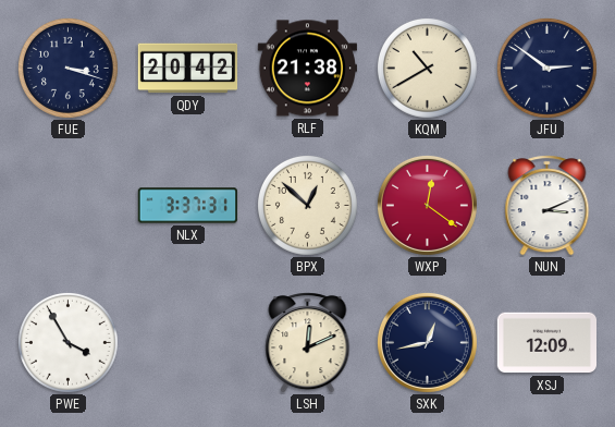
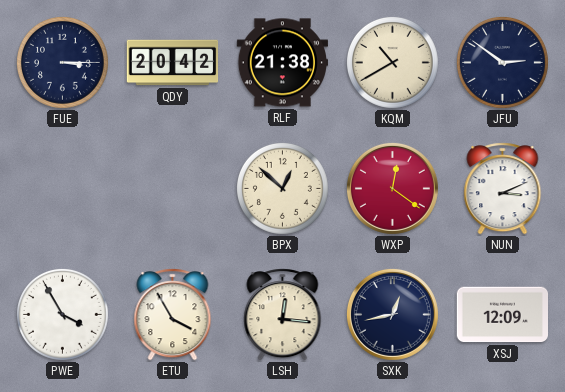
FUE: 3:18 -> 3:15
NLX: 3:37 -> none
ETU: none -> 3:55
LSH: 12:11 -> 12:16
